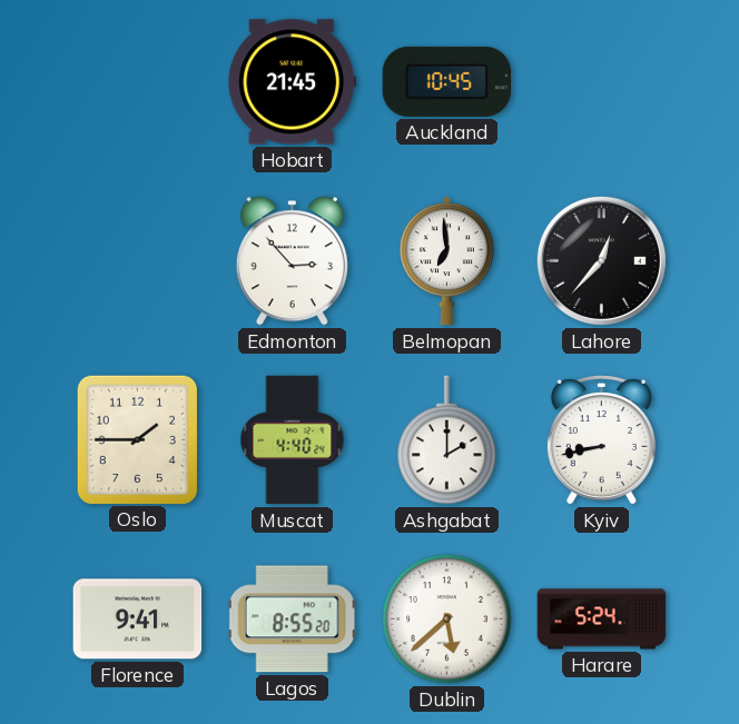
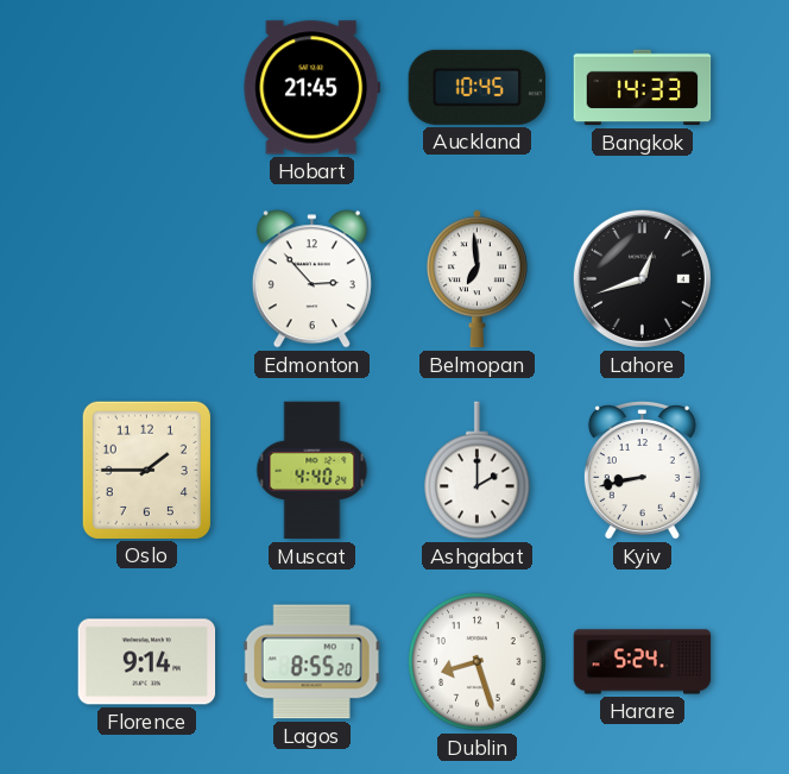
Bangkok: none -> 14:33
Lahore: 12:37 -> 12:42
Florence: 9:41 -> 9:14
Dublin: 5:38 -> 8:27
